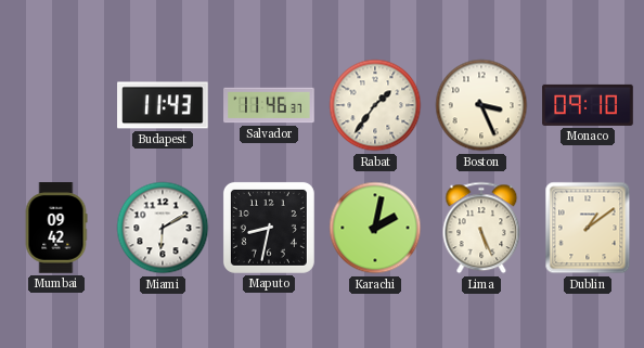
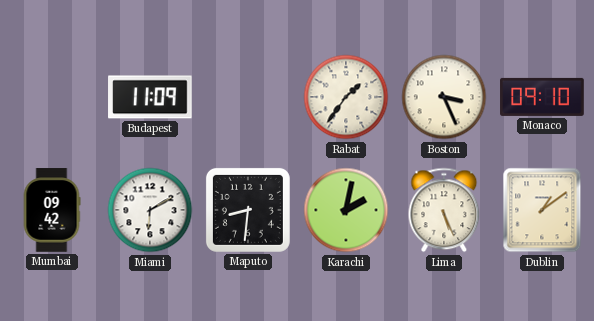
Budapest: 11:43 -> 11:09
Salvador: 11:46 -> none
Maputo: 8:32 -> 8:31
